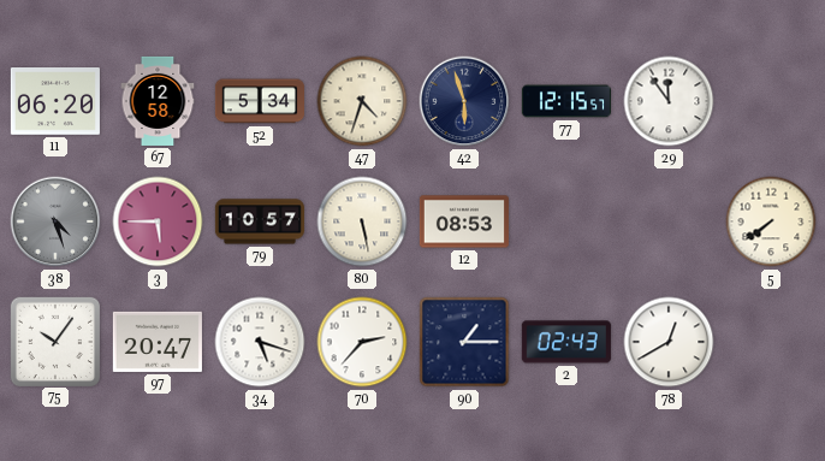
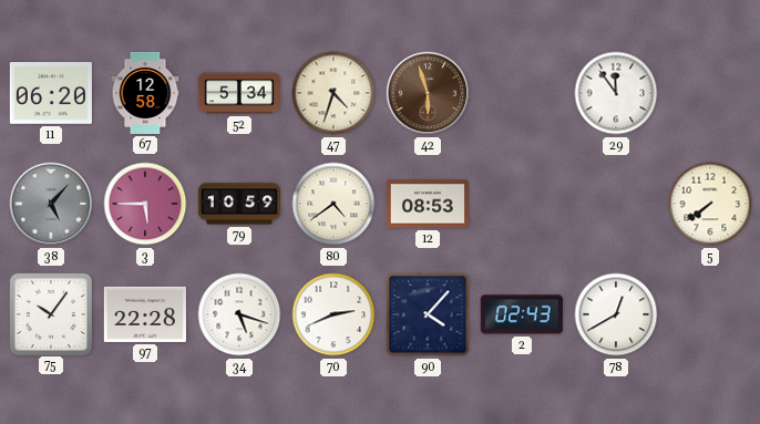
42 dial: navy -> brown
77: 12:15 -> none
38: 4:27 -> 5:07
79: 10:57 -> 10:59
80: 5:28 -> 4:39
97: 20:47 -> 22:28
70: 2:37 -> 2:41
90: 1:15 -> 4:07
